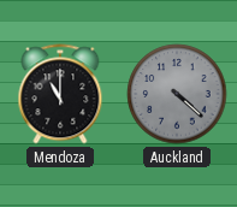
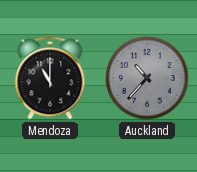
Auckland: 4:22 -> 10:37
